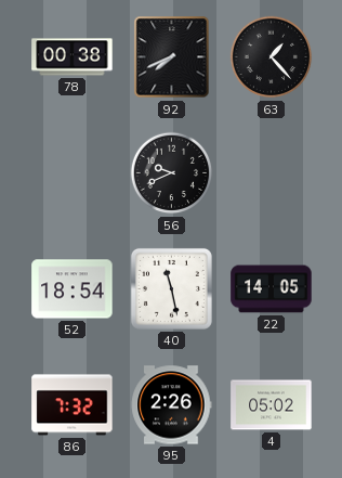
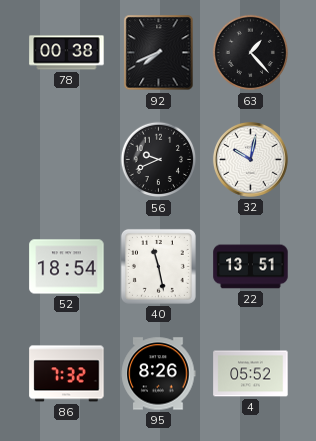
32: none -> 10:02
22: 14:05 -> 13:51
95: 2:26 -> 8:26
4: 05:02 -> 05:52
